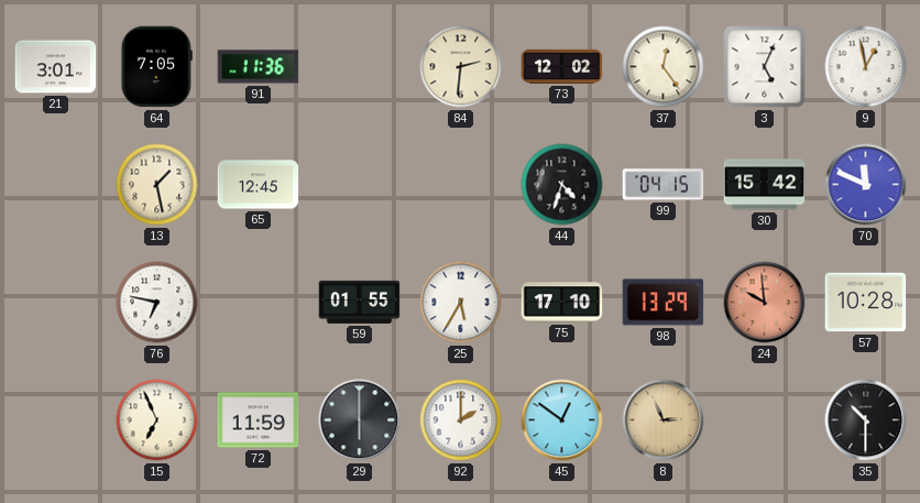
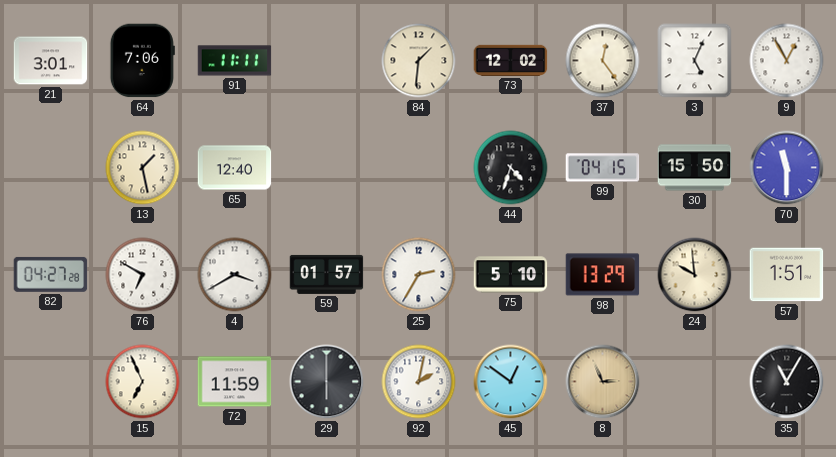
64: 7:05 -> 7:06
91: 11:36 -> 11:11
84: 2:31 -> 1:31
9: 12:58 -> 12:55
65: 12:45 -> 12:40
30: 15:42 -> 15:50
70: 11:49 -> 11:30
82: none -> 04:27
76: 6:47 -> 6:50
4: none -> 3:40
59: 01:55 -> 01:57
25: 5:35 -> 2:35
75: 17:10 -> 5:10
24 dial: salmon -> cream
57: 10:28 -> 1:51
92: 2:00 -> 2:02
35: 10:30 -> 11:05
